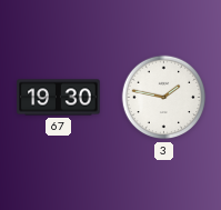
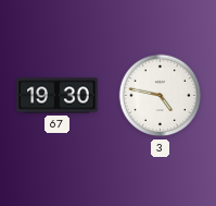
3: 1:47 -> 4:47
